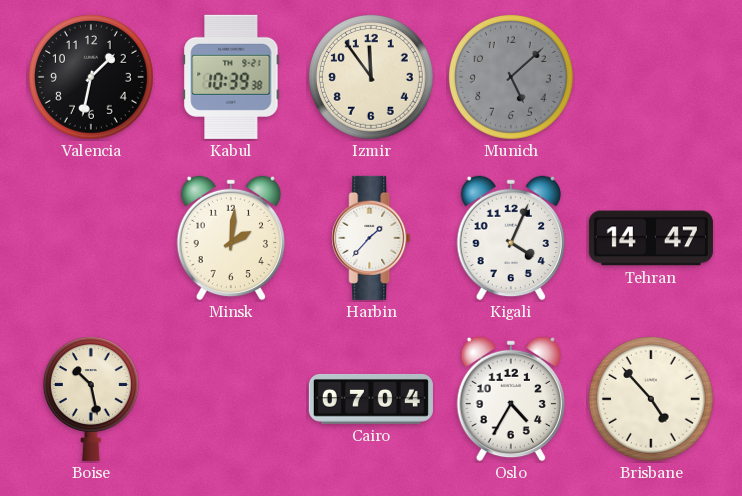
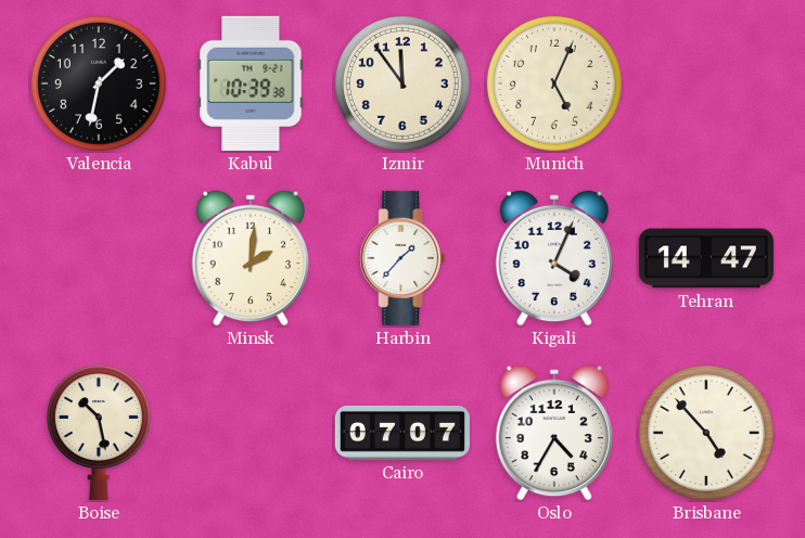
Munich: 5:08 -> 5:04
Munich dial: grey -> cream
Cairo: 07:04 -> 07:07
